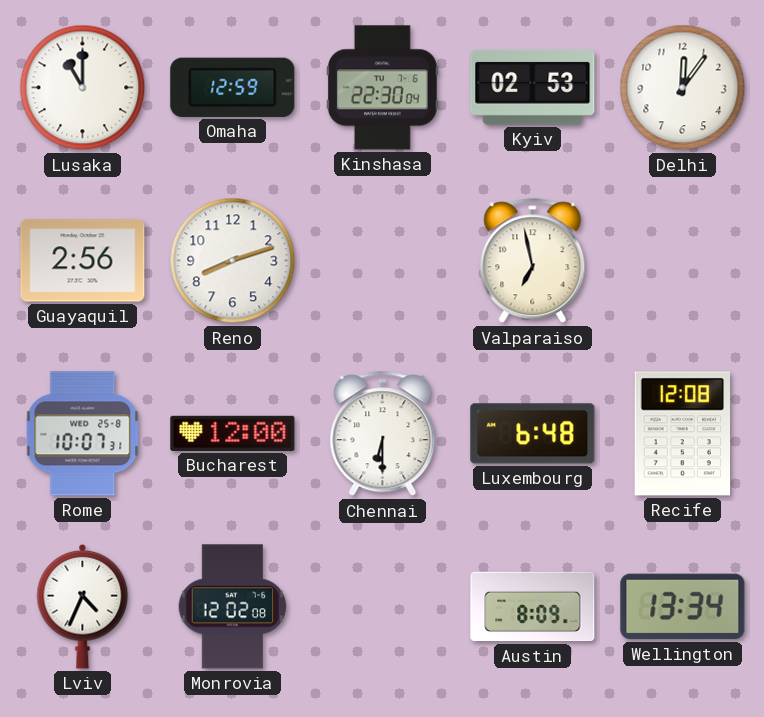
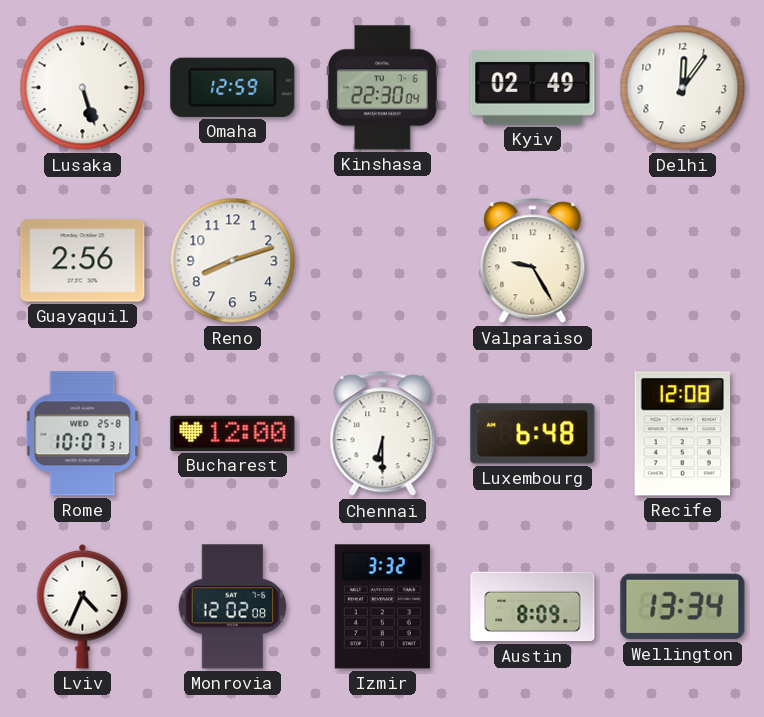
Lusaka: 11:00 -> 5:27
Kyiv: 02:53 -> 02:49
Valparaiso: 6:58 -> 9:25
Izmir: none -> 3:32
